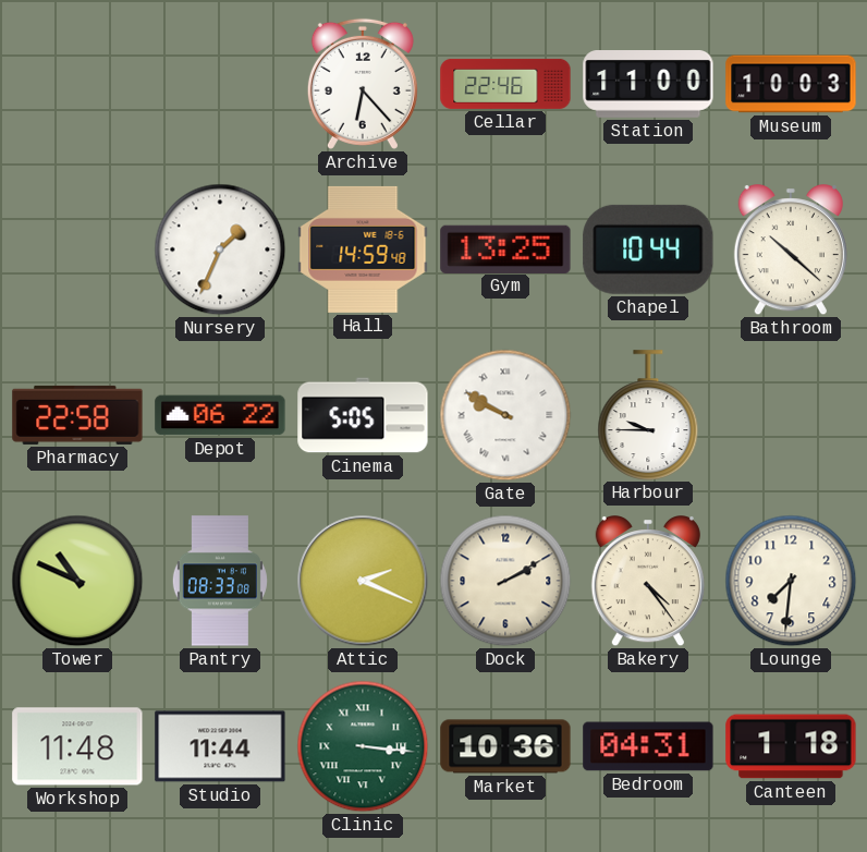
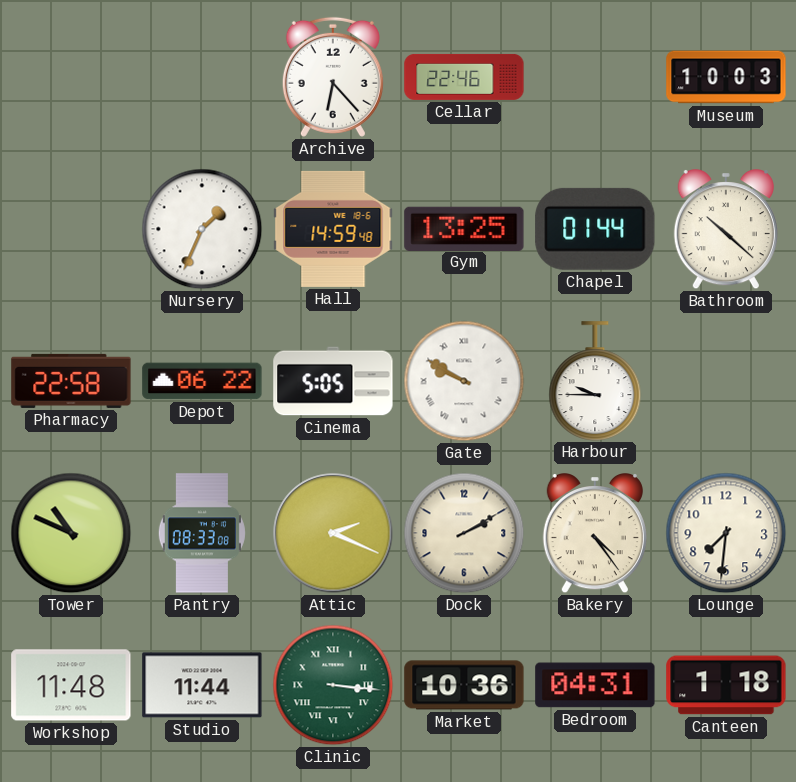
Station: 11:00 -> none
Chapel: 10:44 -> 01:44
